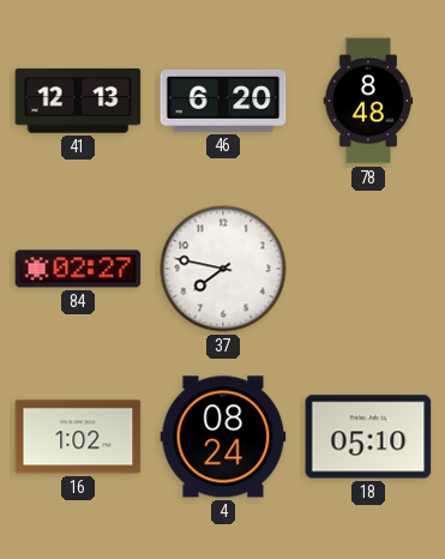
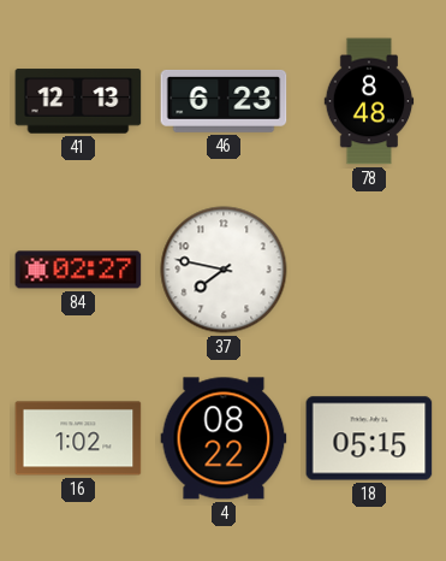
46: 6:20 -> 6:23
4: 08:24 -> 08:22
18: 05:10 -> 05:15
